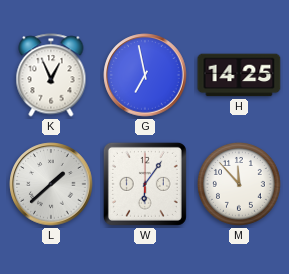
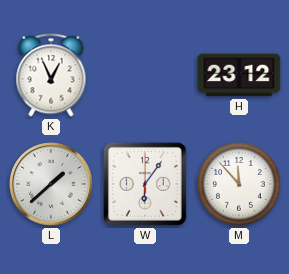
G: 6:58 -> none
H: 14:25 -> 23:12
